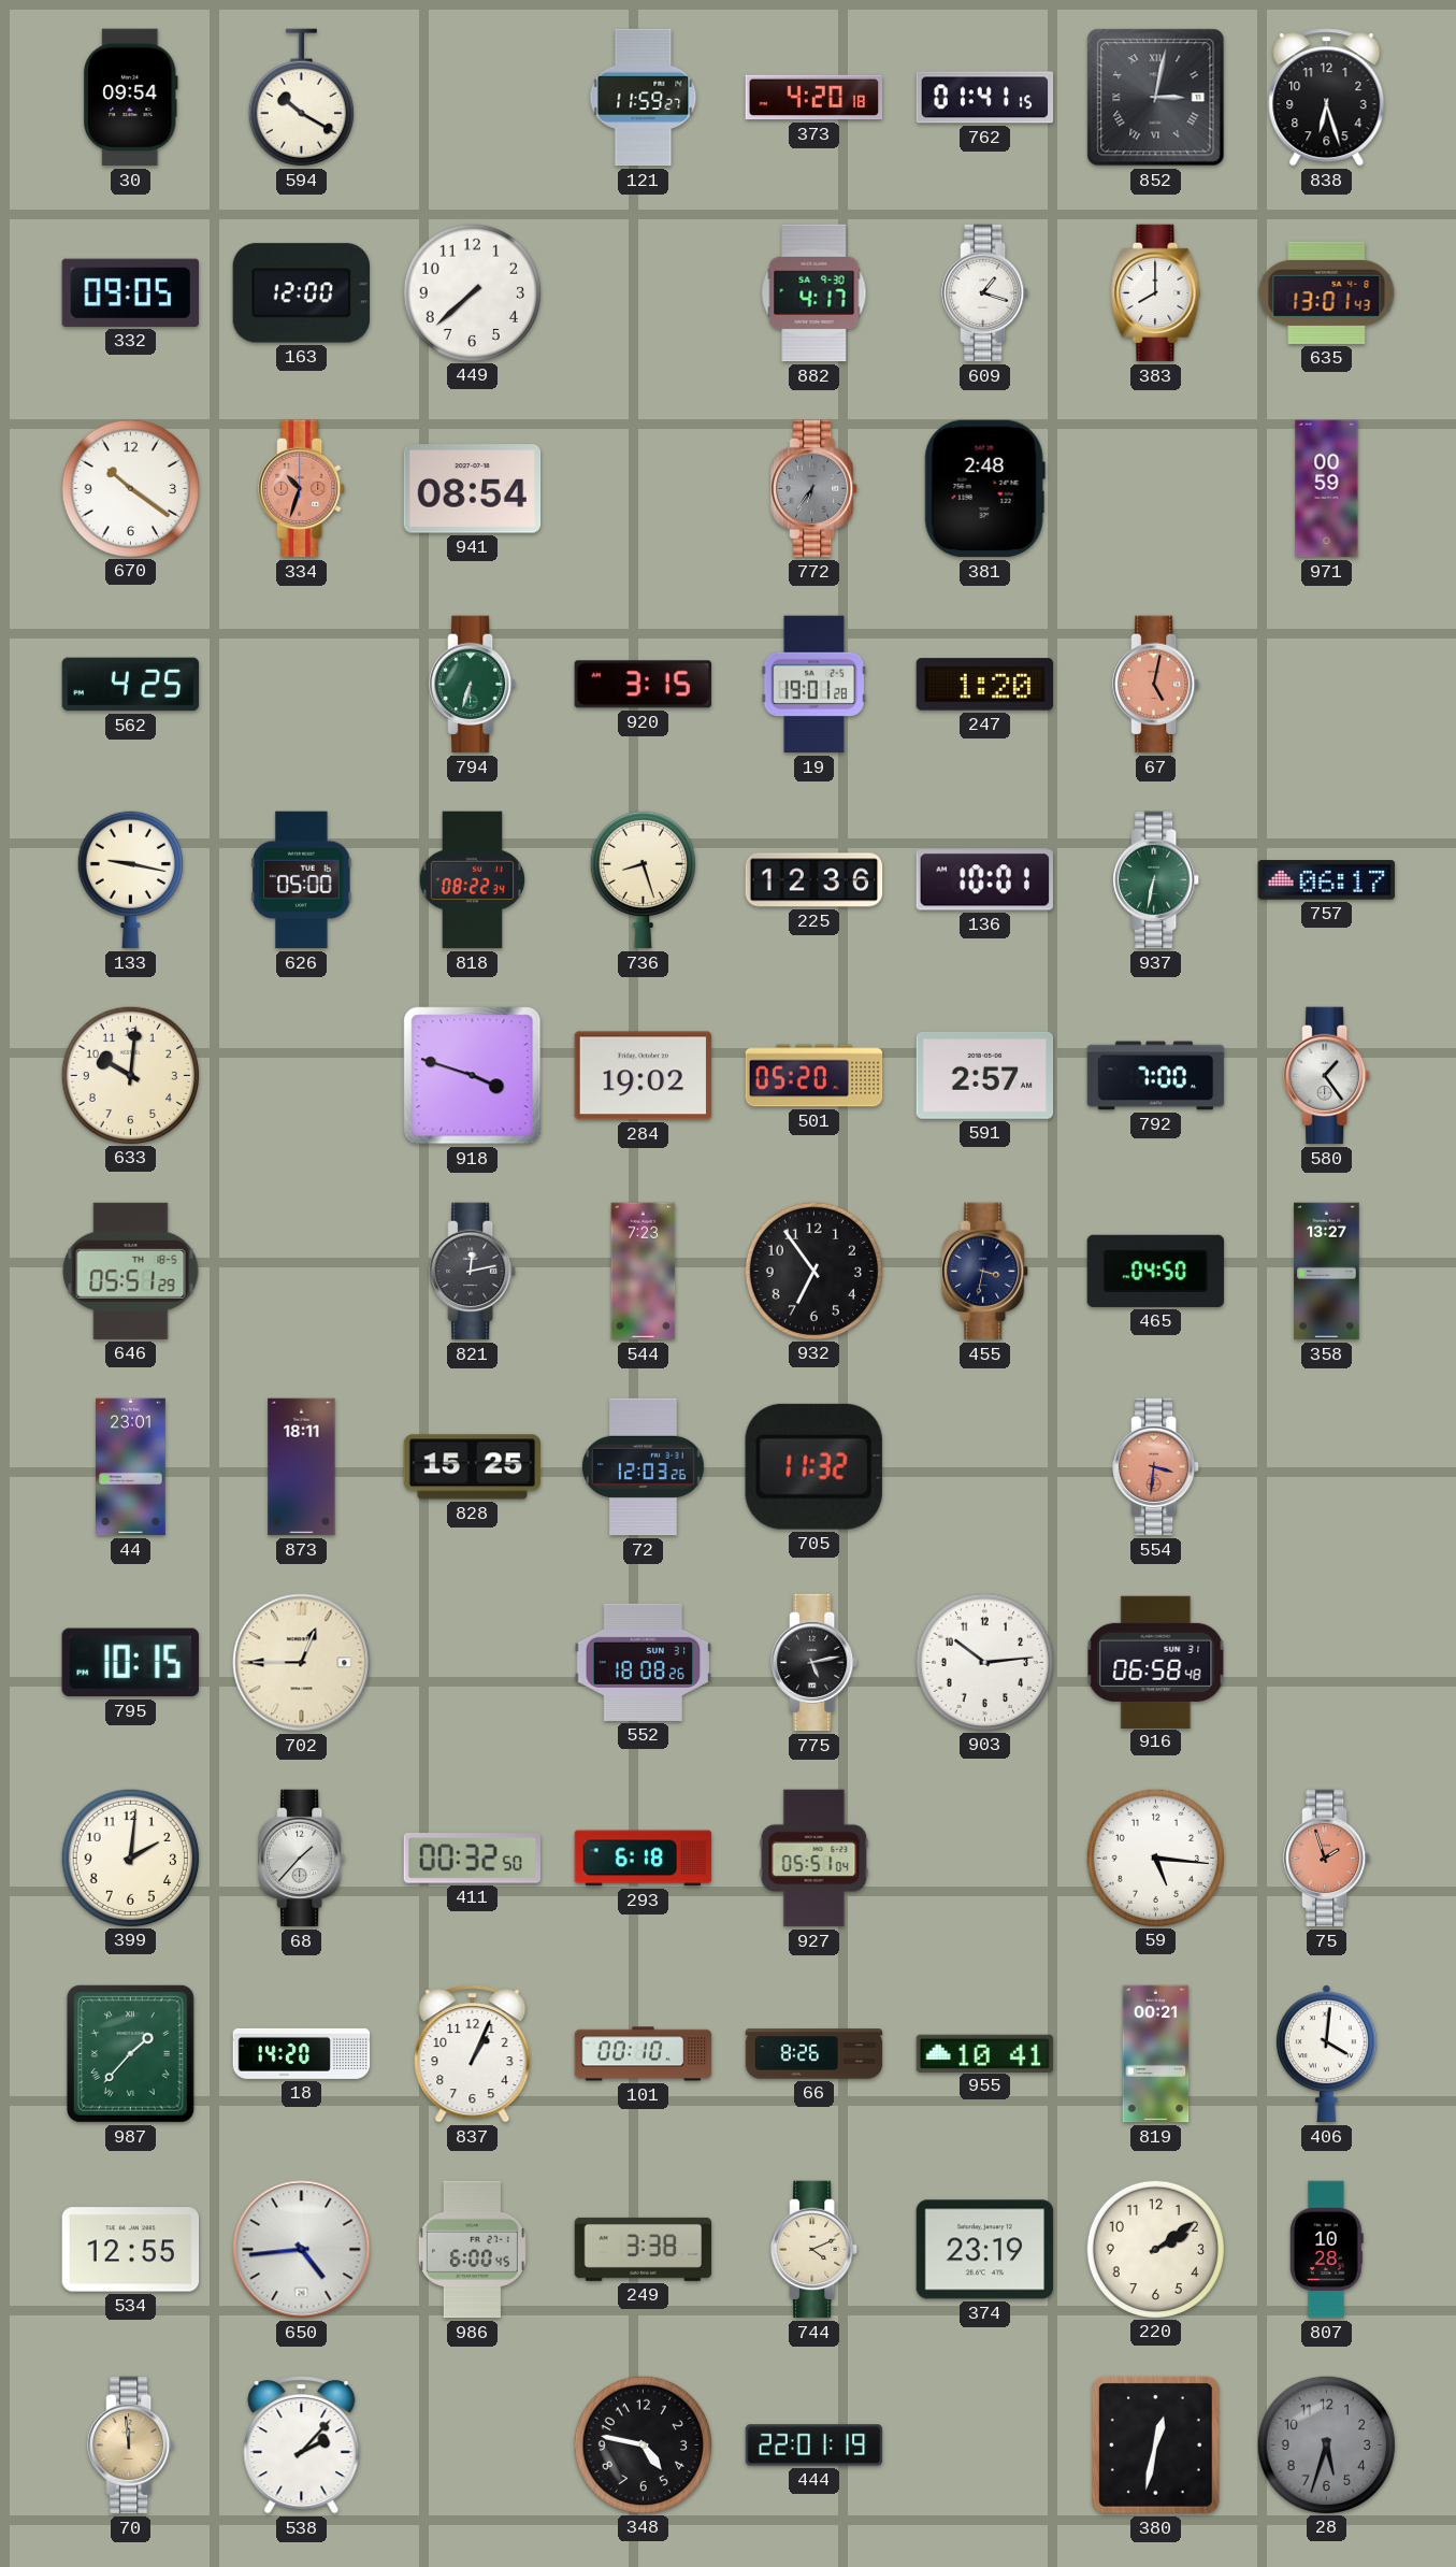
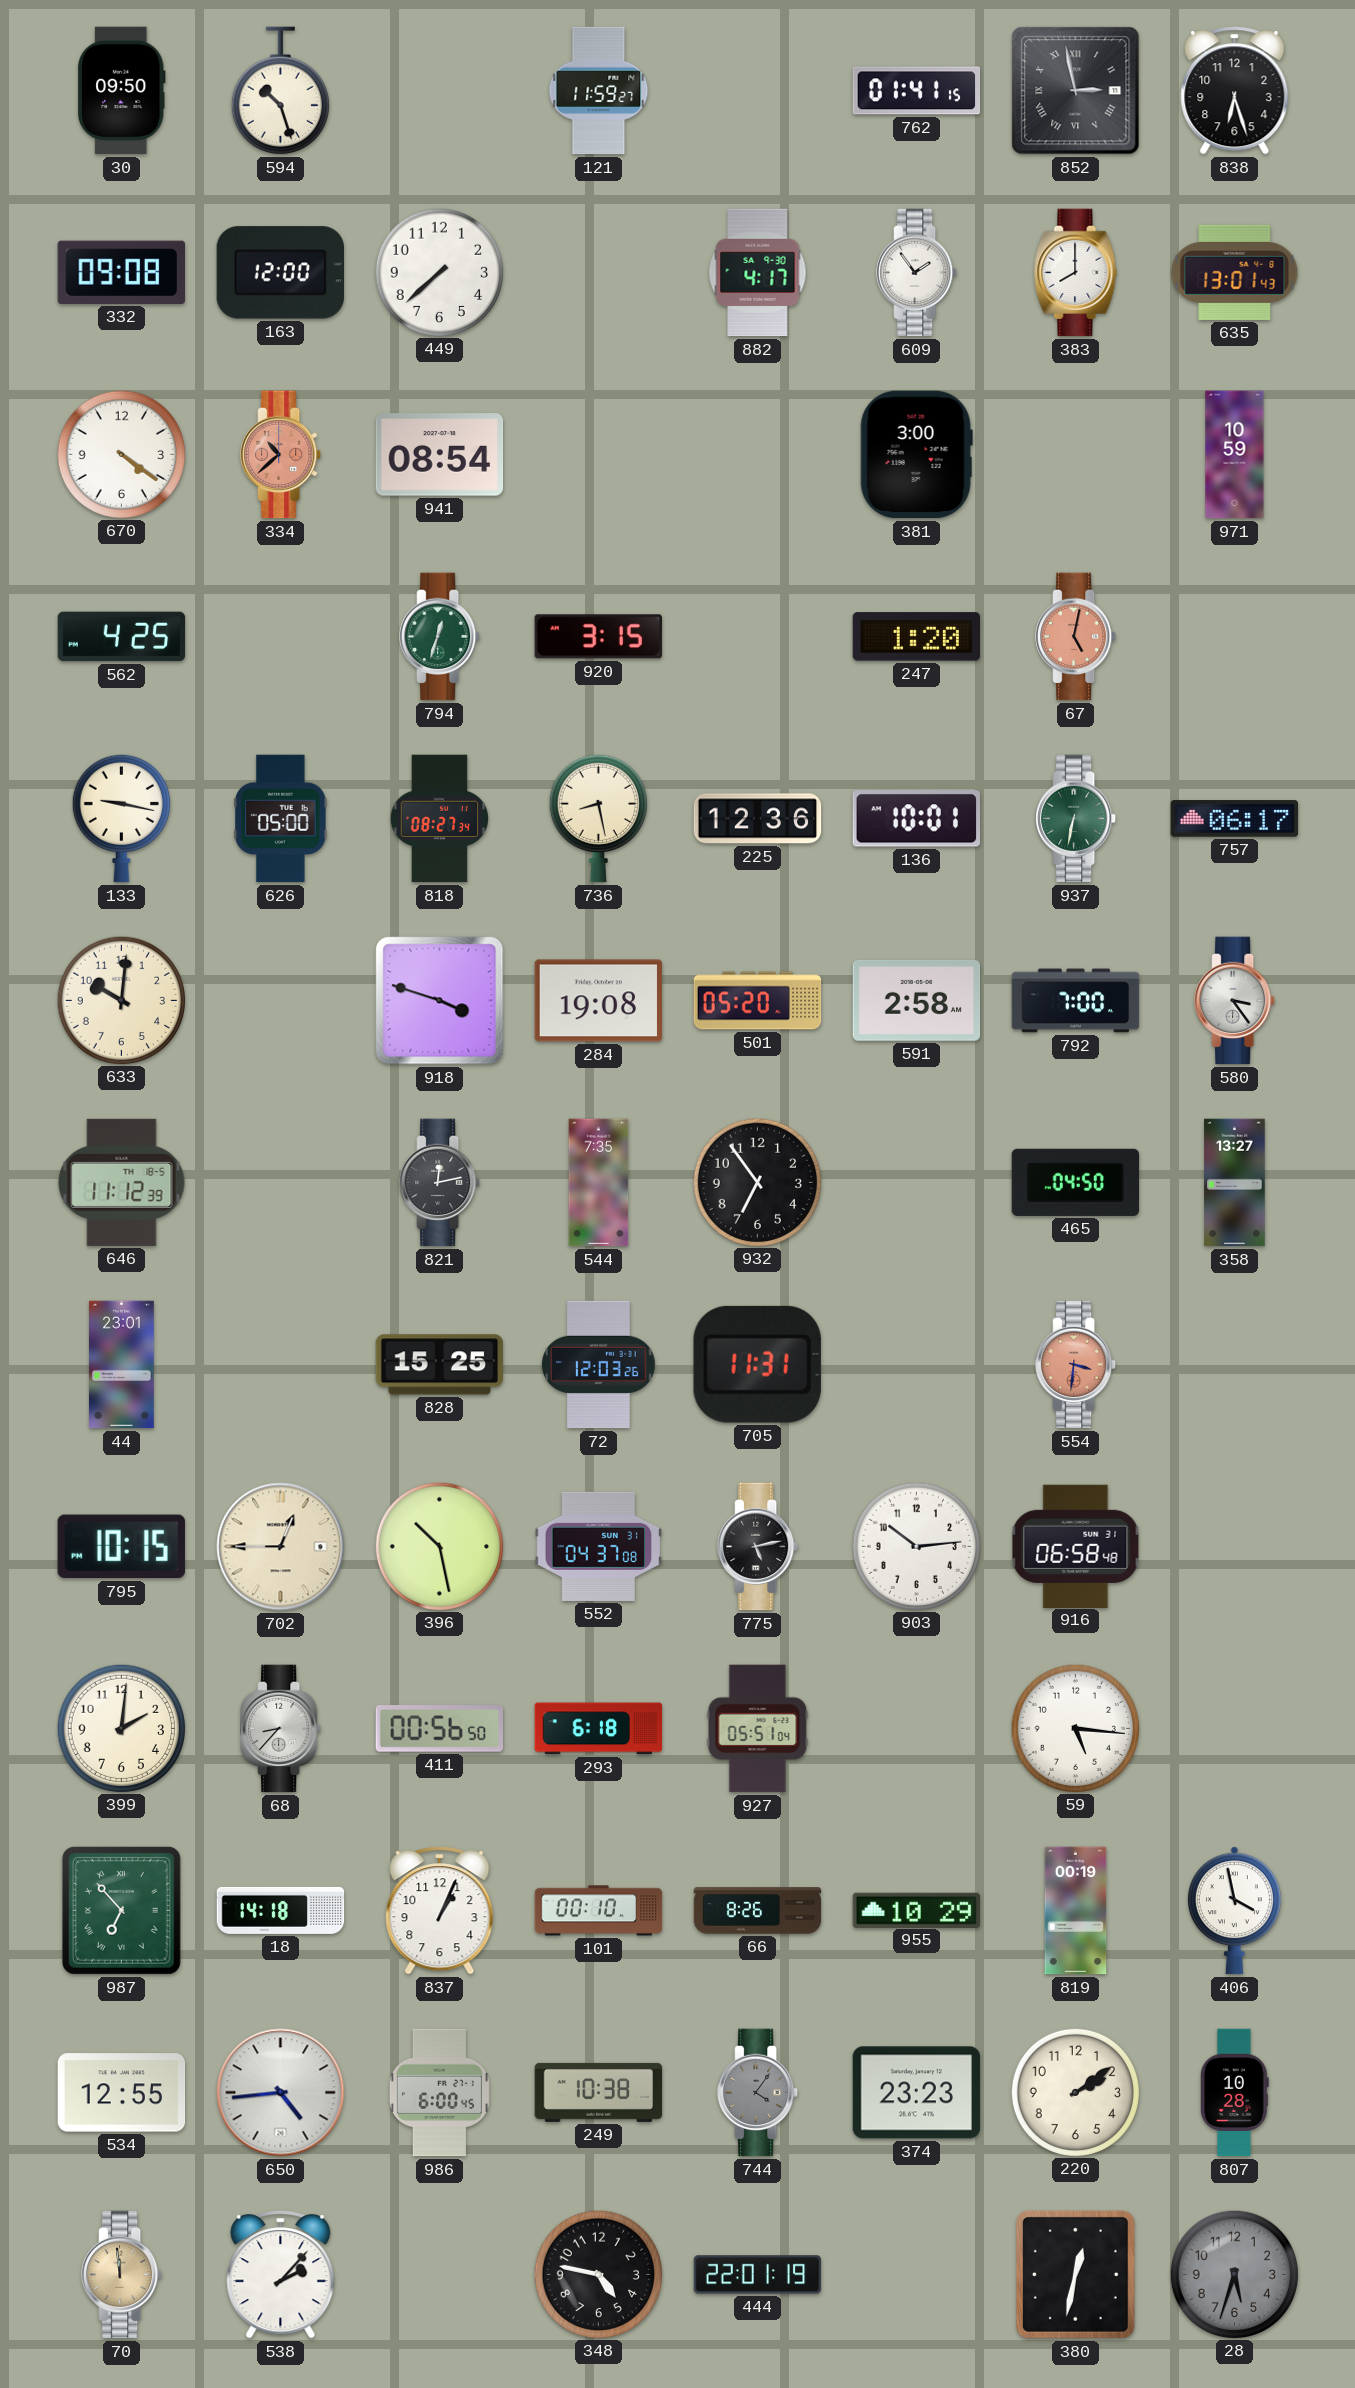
30: 09:54 -> 09:50
594: 10:20 -> 10:27
373: 4:20 -> none
852: 3:02 -> 2:58
332: 09:05 -> 09:08
609: 1:18 -> 1:54
670: 10:21 -> 4:21
334: 10:33 -> 10:38
772: 6:36 -> none
381: 2:48 -> 3:00
971: 00:59 -> 10:59
794: 6:33 -> 12:33
19: 19:01 -> none
818: 08:22 -> 08:27
736: 8:27 -> 8:28
284: 19:02 -> 19:08
591: 2:57 -> 2:58
580: 1:24 -> 3:24
646: 05:51 -> 11:12
544: 7:23 -> 7:35
455: 3:32 -> none
873: 18:11 -> none
705: 11:32 -> 11:31
396: none -> 10:28
552: 18:08 -> 04:37
68: 1:37 -> 8:37
411: 00:32 -> 00:56
75: 1:57 -> none
987: 1:37 -> 6:53
18: 14:20 -> 14:18
955: 10:41 -> 10:29
819: 00:21 -> 00:19
406: 4:01 -> 3:58
249: 3:38 -> 10:38
744: 4:11 -> 4:06
744 dial: cream -> grey
374: 23:19 -> 23:23
